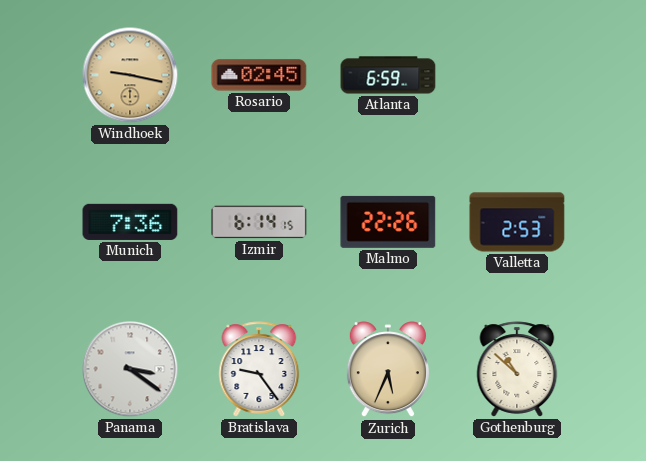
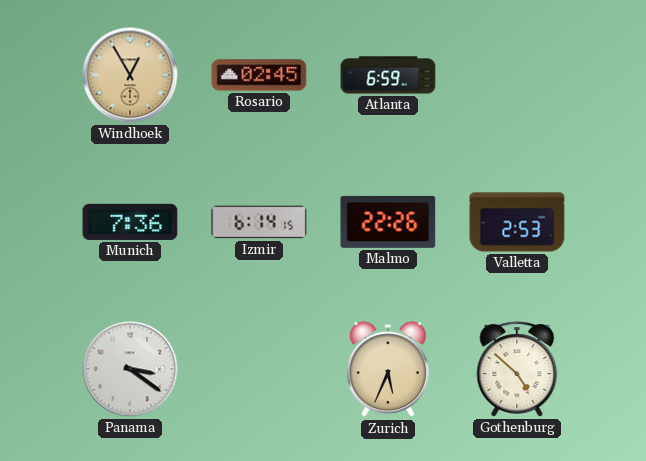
Windhoek: 9:17 -> 12:55
Bratislava: 9:24 -> none
Gothenburg: 10:52 -> 4:52
